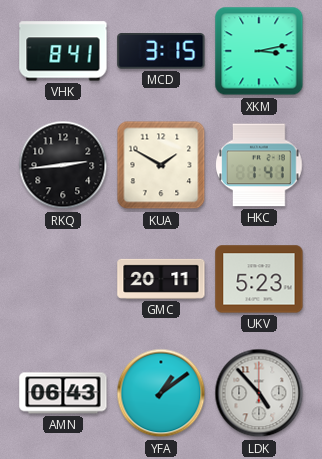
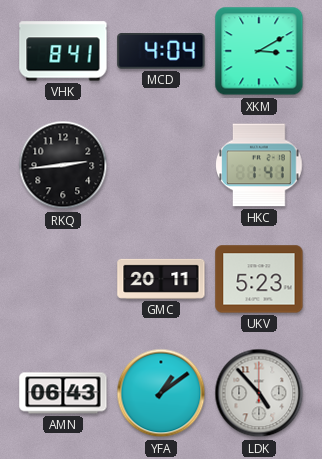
MCD: 3:15 -> 4:04
XKM: 3:13 -> 3:10
KUA: 1:50 -> none
